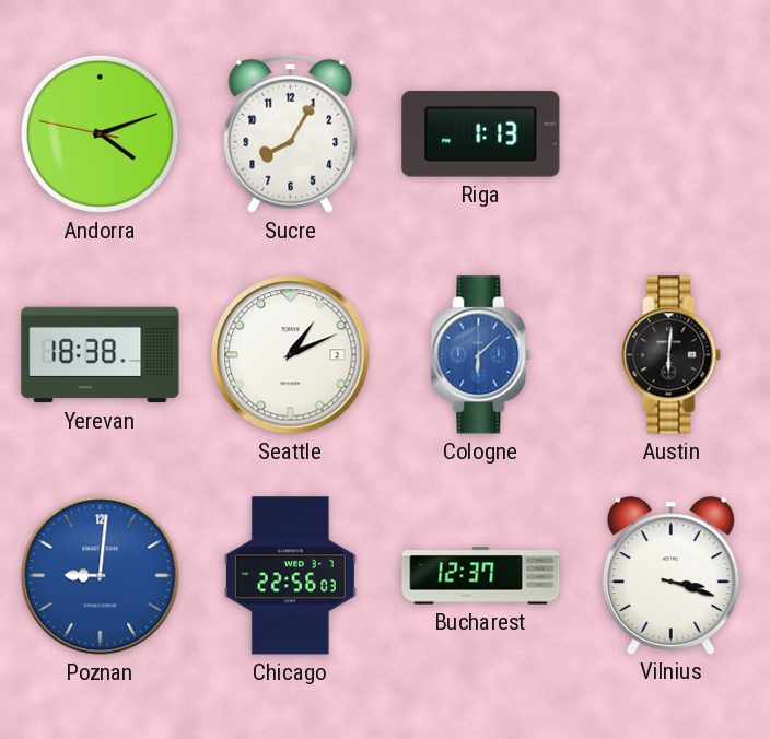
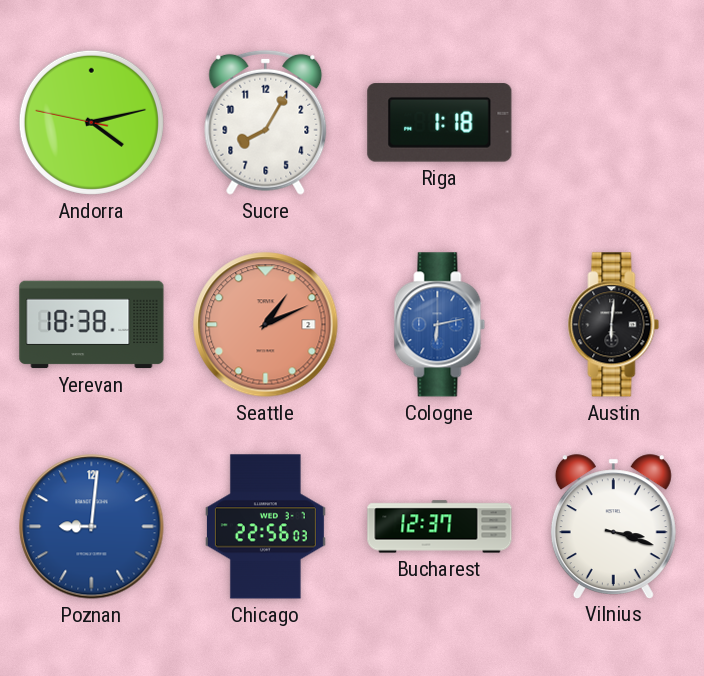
Andorra: 4:11 -> 4:12
Riga: 1:13 -> 1:18
Seattle dial: white -> salmon
Cologne: 6:08 -> 6:13
